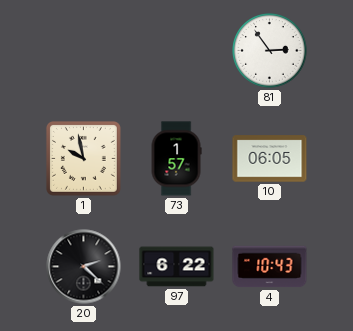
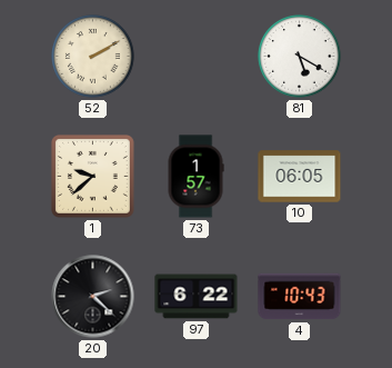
52: none -> 2:10
81: 2:54 -> 5:20
1: 9:58 -> 9:38
